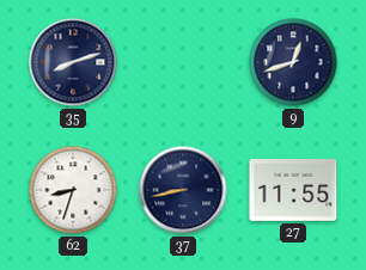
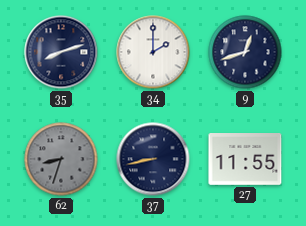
34: none -> 2:00
62 dial: white -> grey
